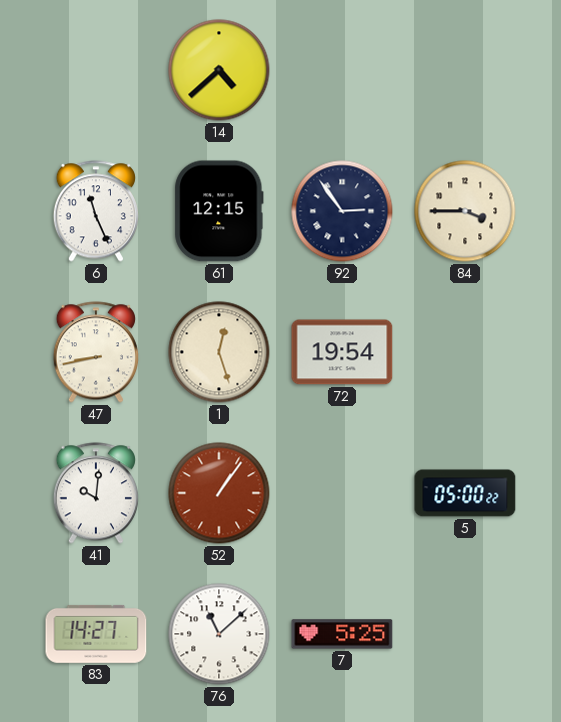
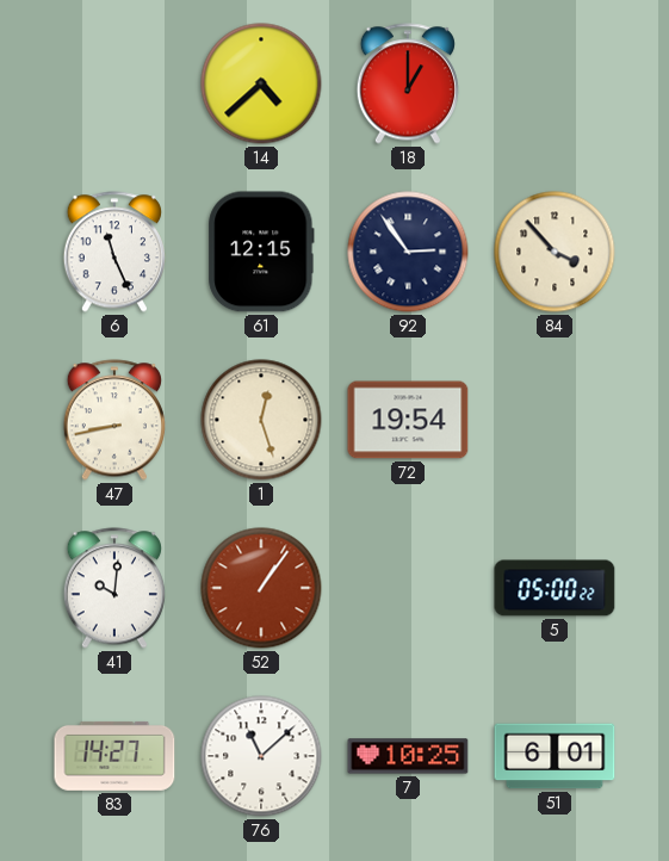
18: none -> 1:00
84: 3:45 -> 3:53
7: 5:25 -> 10:25
51: none -> 6:01
